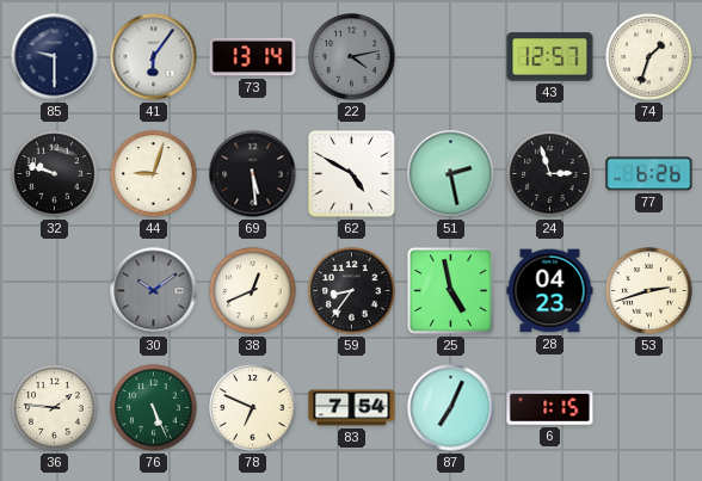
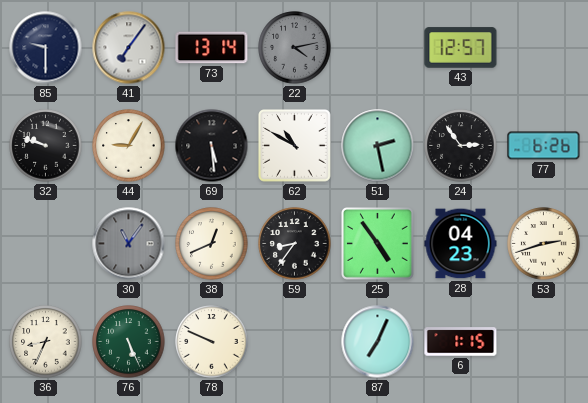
41: 6:06 -> 7:06
74: 1:33 -> none
44: 9:03 -> 9:05
62: 4:50 -> 10:50
24: 2:57 -> 2:54
30: 10:09 -> 11:06
25: 4:58 -> 4:54
36: 1:46 -> 8:34
78: 6:49 -> 9:49
83: 7:54 -> none
